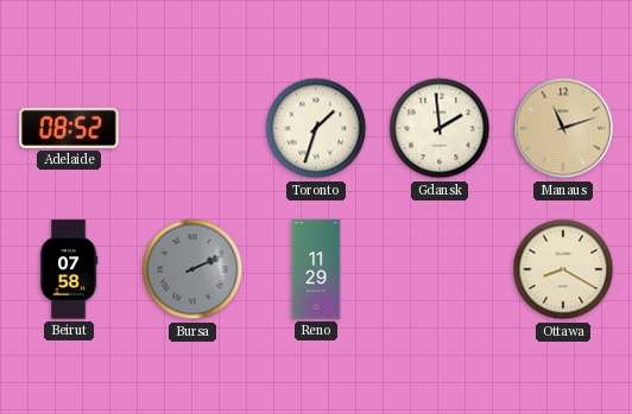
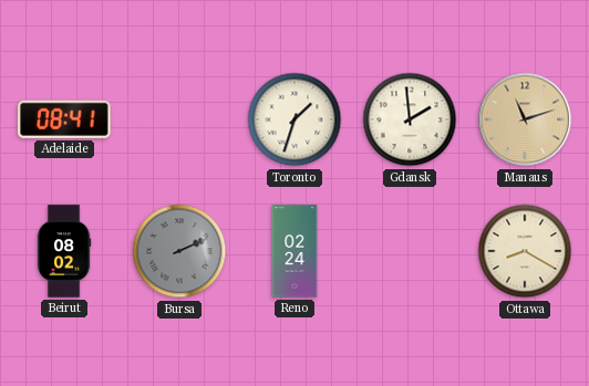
Adelaide: 08:52 -> 08:41
Beirut: 07:58 -> 08:02
Reno: 11:29 -> 02:24
